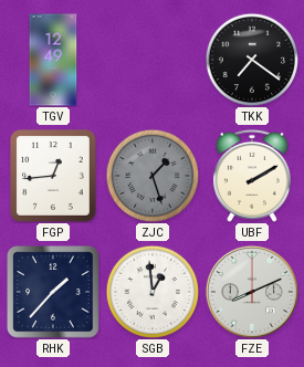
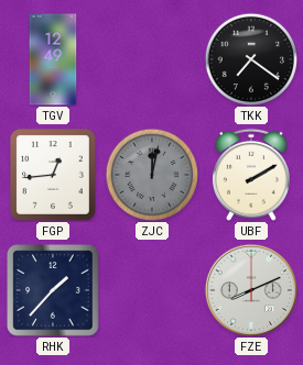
ZJC: 1:27 -> 12:02
SGB: 12:59 -> none
